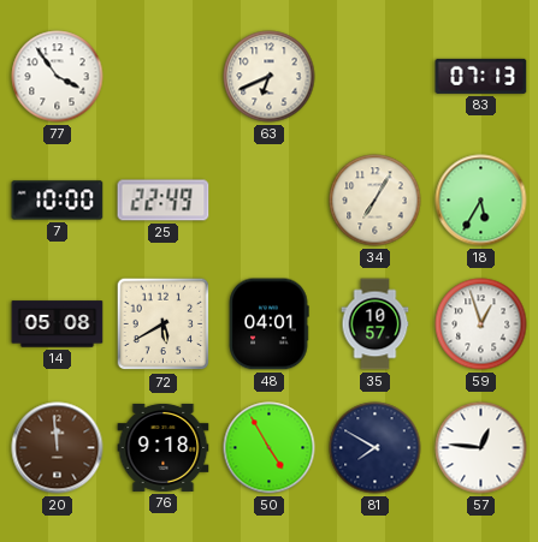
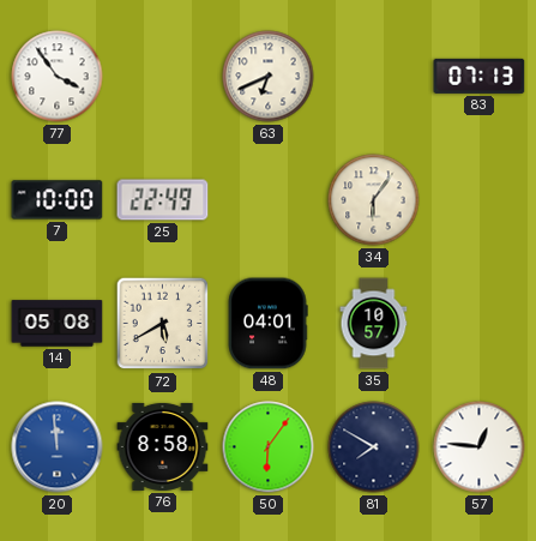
34: 7:05 -> 6:06
18: 5:35 -> none
59: 12:57 -> none
20 dial: brown -> blue
76: 9:18 -> 8:58
50: 4:55 -> 6:06
